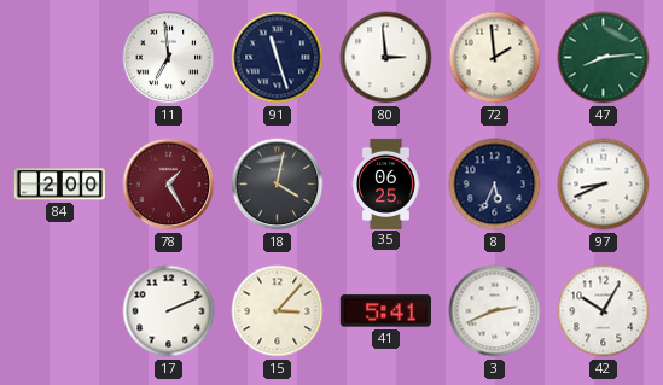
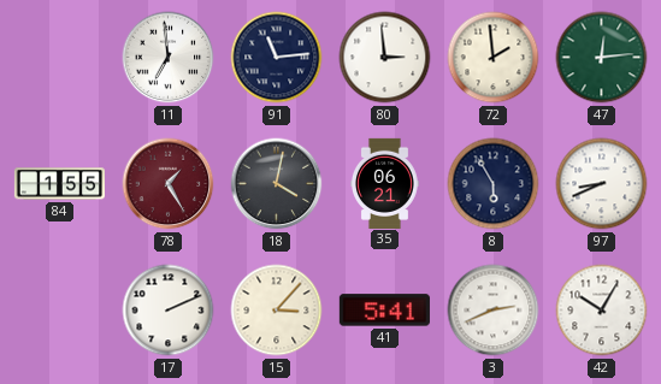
91: 11:27 -> 11:14
47: 8:14 -> 12:14
84: 2:00 -> 1:55
35: 06:25 -> 06:21
8: 5:34 -> 5:55
